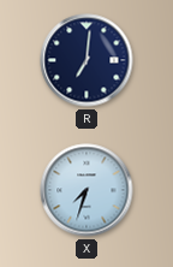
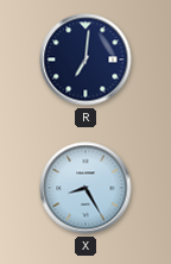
X: 7:33 -> 8:25
